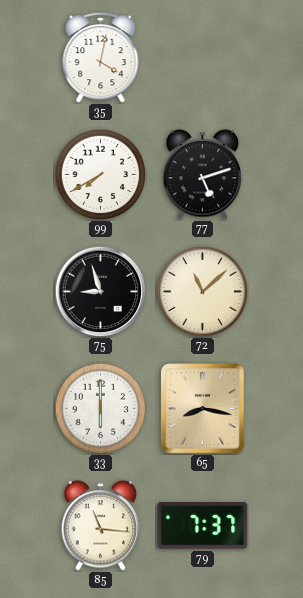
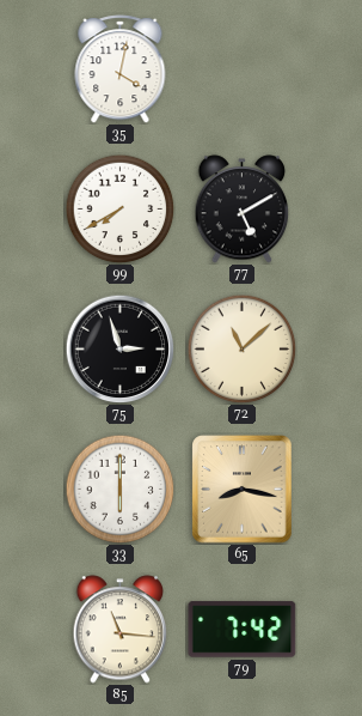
77: 5:12 -> 5:10
75: 8:57 -> 2:57
79: 7:37 -> 7:42
